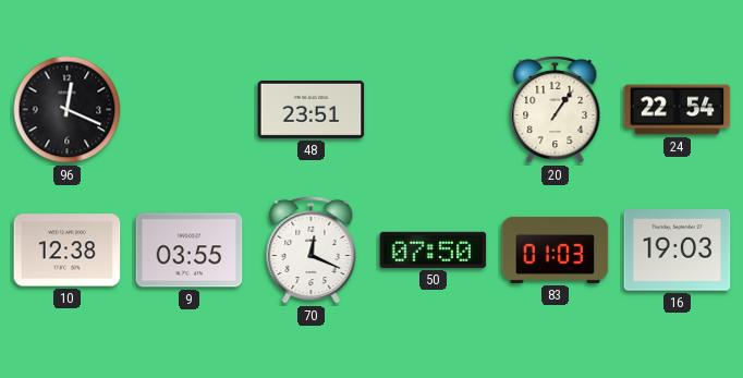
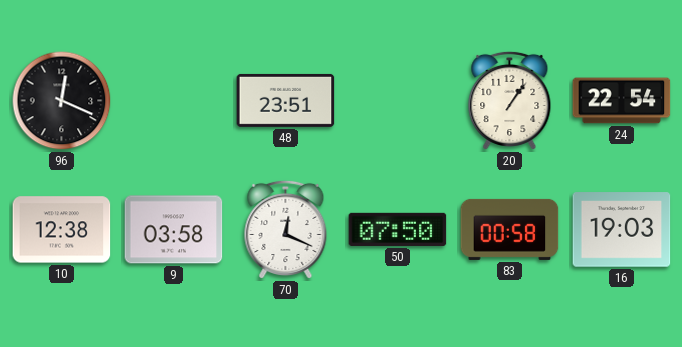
9: 03:55 -> 03:58
83: 01:03 -> 00:58
